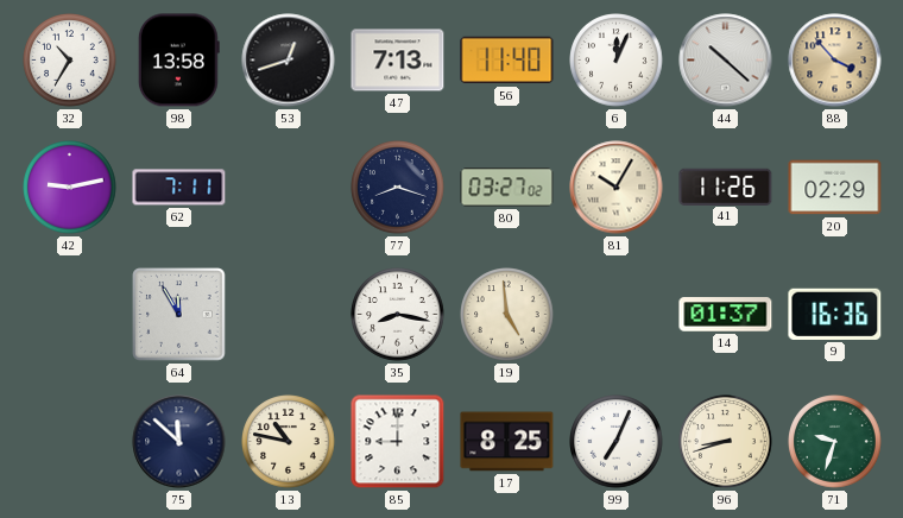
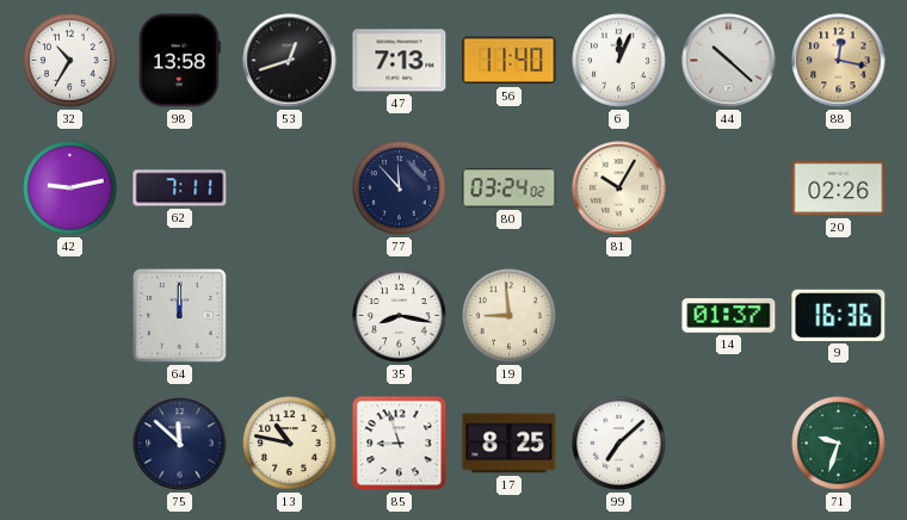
88: 3:53 -> 12:17
77: 8:18 -> 11:53
80: 03:27 -> 03:24
41: 11:26 -> none
20: 02:29 -> 02:26
64: 11:55 -> 12:00
19: 4:59 -> 8:59
85: 9:00 -> 8:57
99: 7:04 -> 7:08
96: 8:42 -> none
